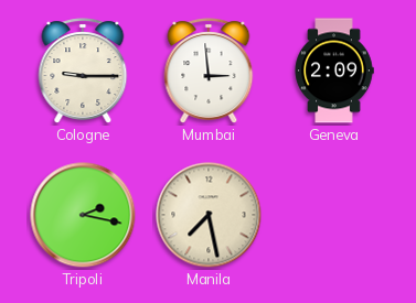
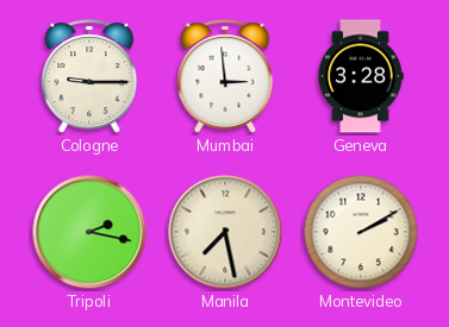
Geneva: 2:09 -> 3:28
Montevideo: none -> 2:10
